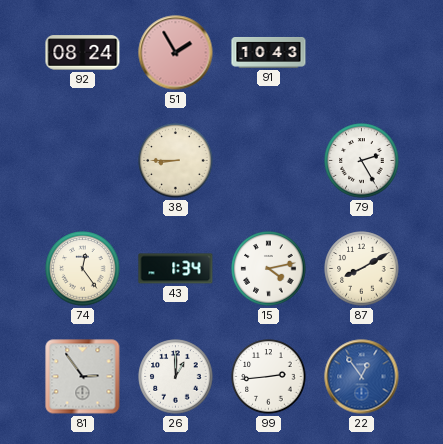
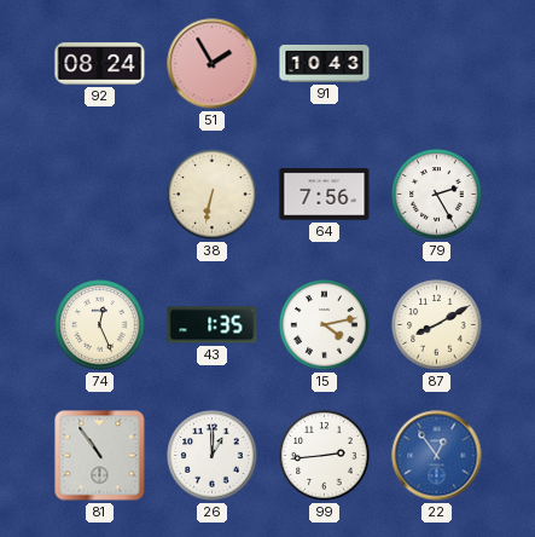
38: 8:45 -> 6:32
64: none -> 7:56
74: 12:24 -> 12:26
43: 1:34 -> 1:35
81: 2:54 -> 10:54
